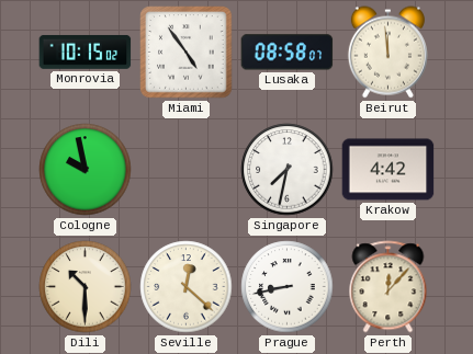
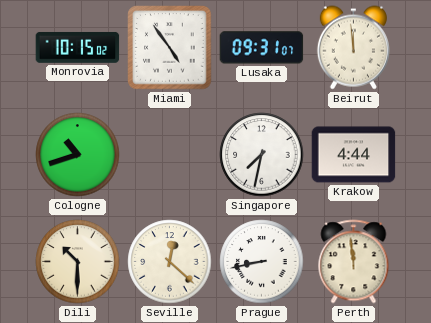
Lusaka: 08:58 -> 09:31
Cologne: 9:58 -> 10:42
Krakow: 4:42 -> 4:44
Perth: 12:07 -> 11:59
